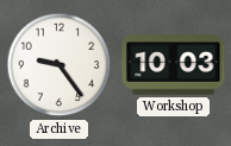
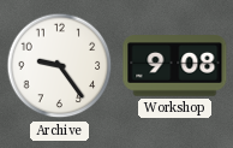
Workshop: 10:03 -> 9:08
